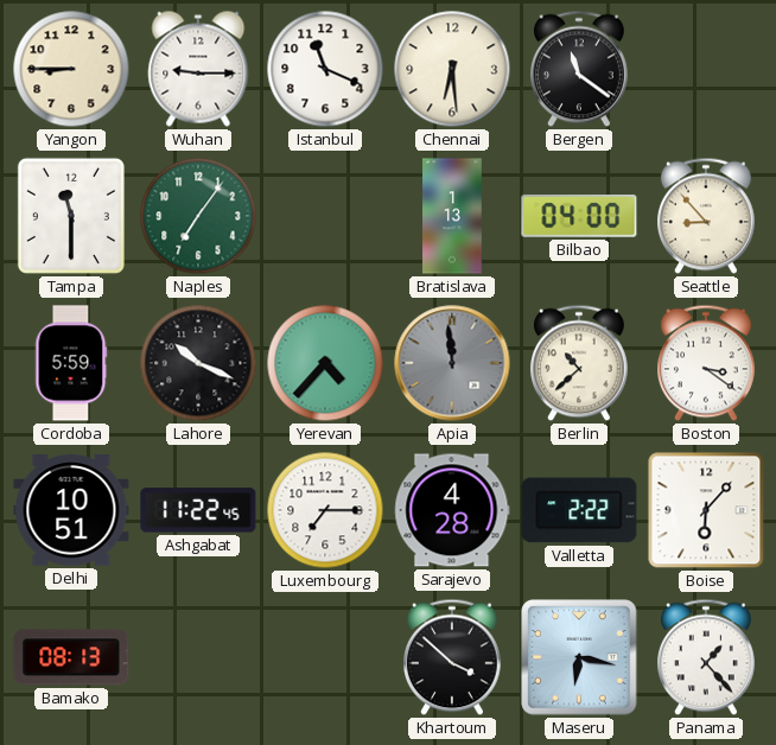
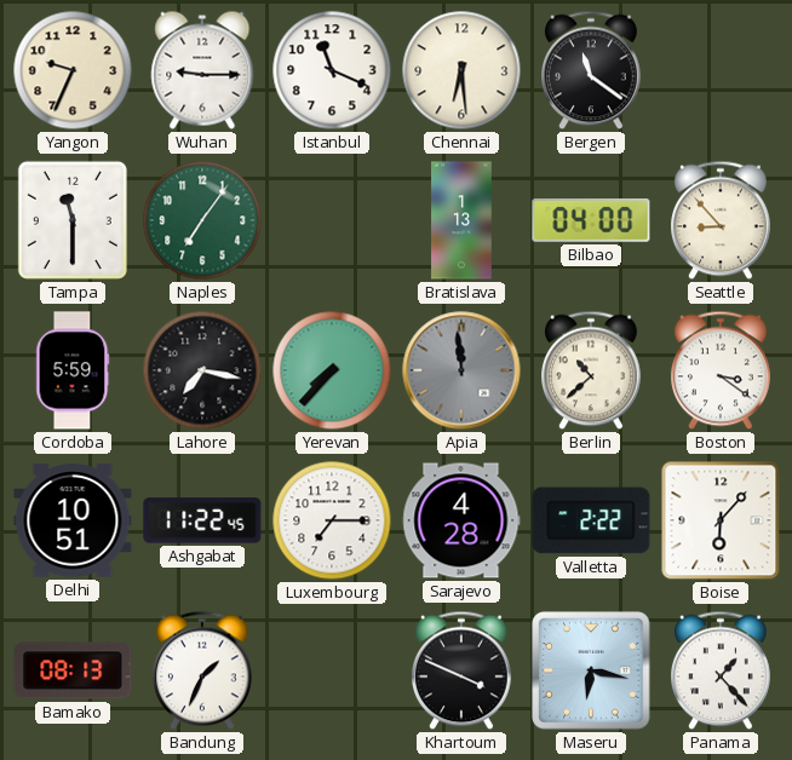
Yangon: 8:45 -> 9:34
Lahore: 10:19 -> 7:17
Yerevan: 4:37 -> 7:37
Bandung: none -> 1:34
Khartoum: 3:52 -> 3:49
